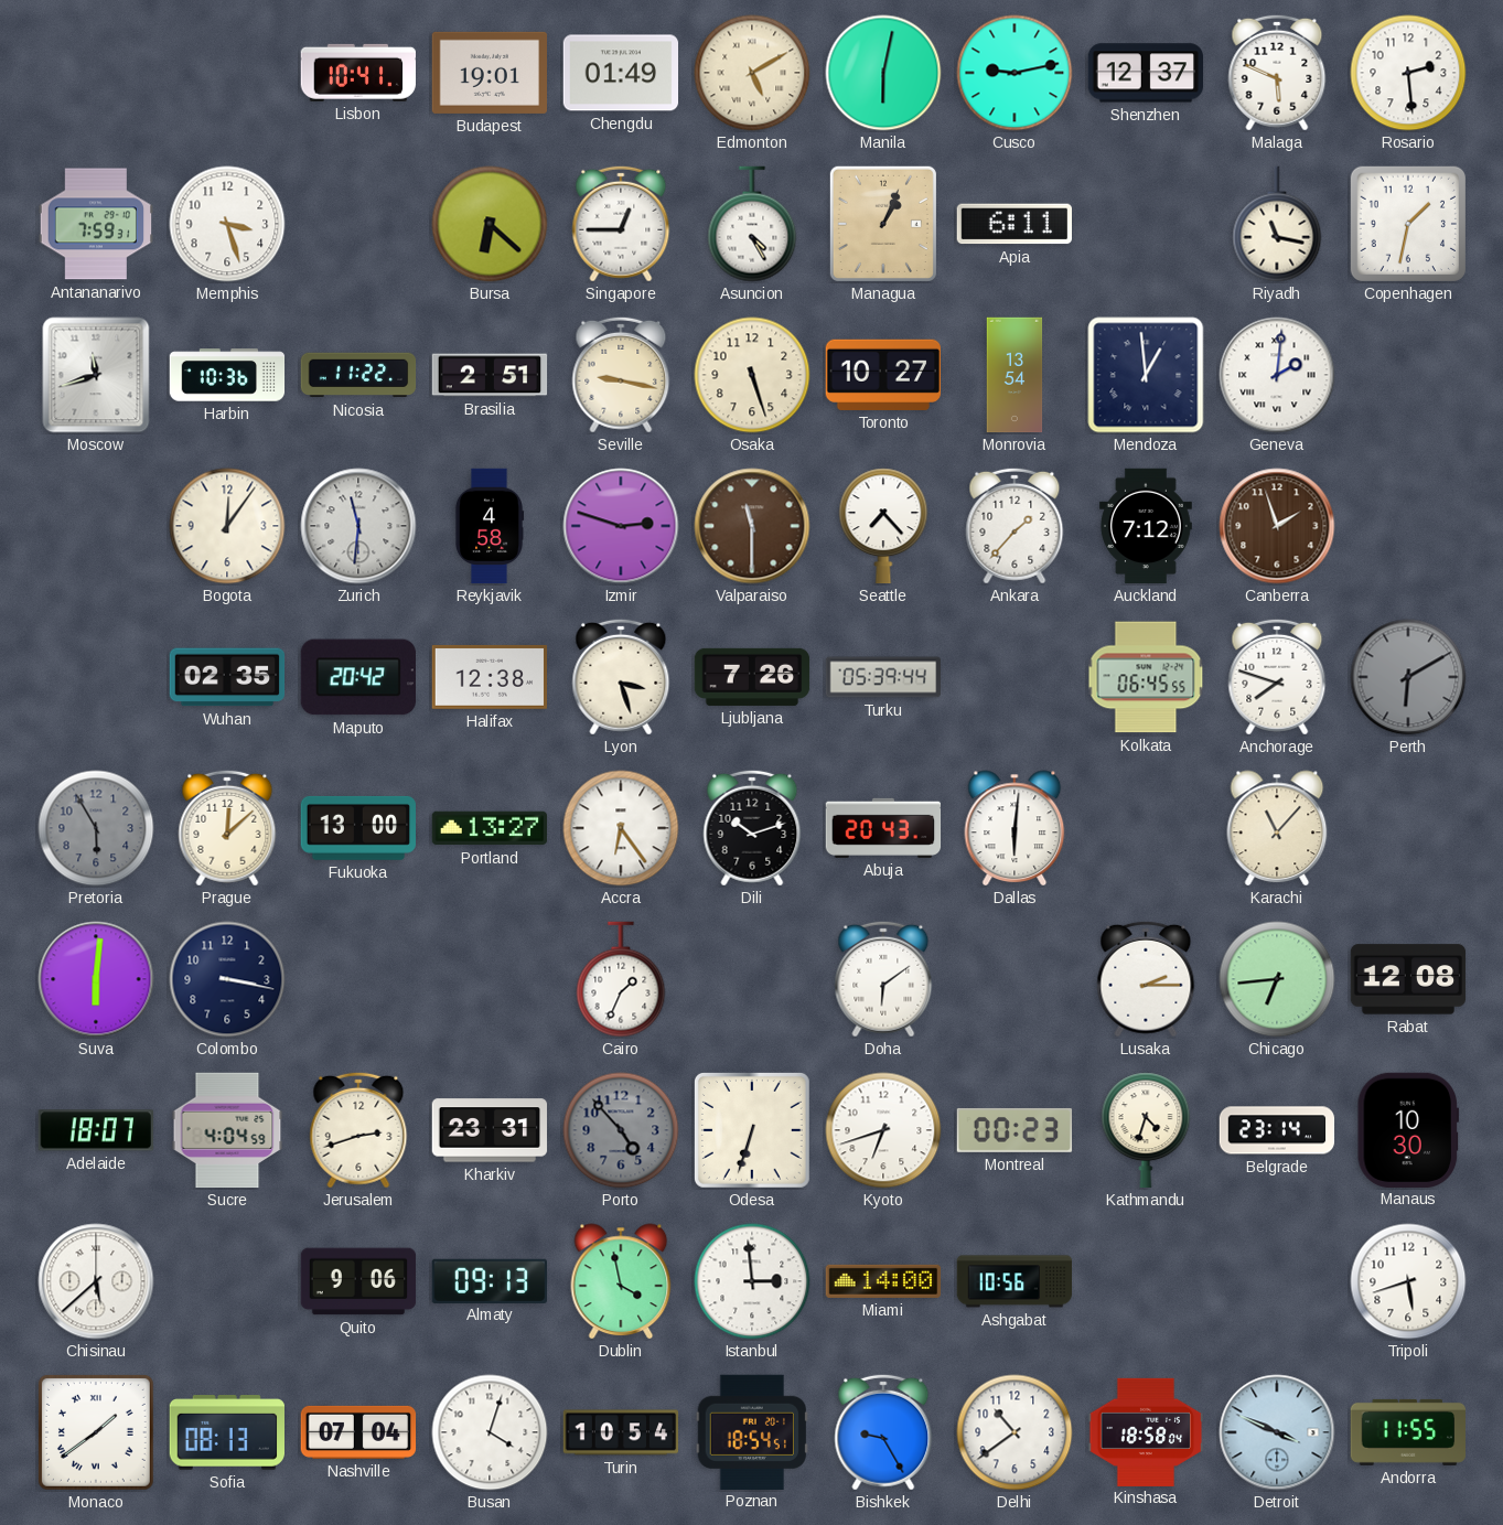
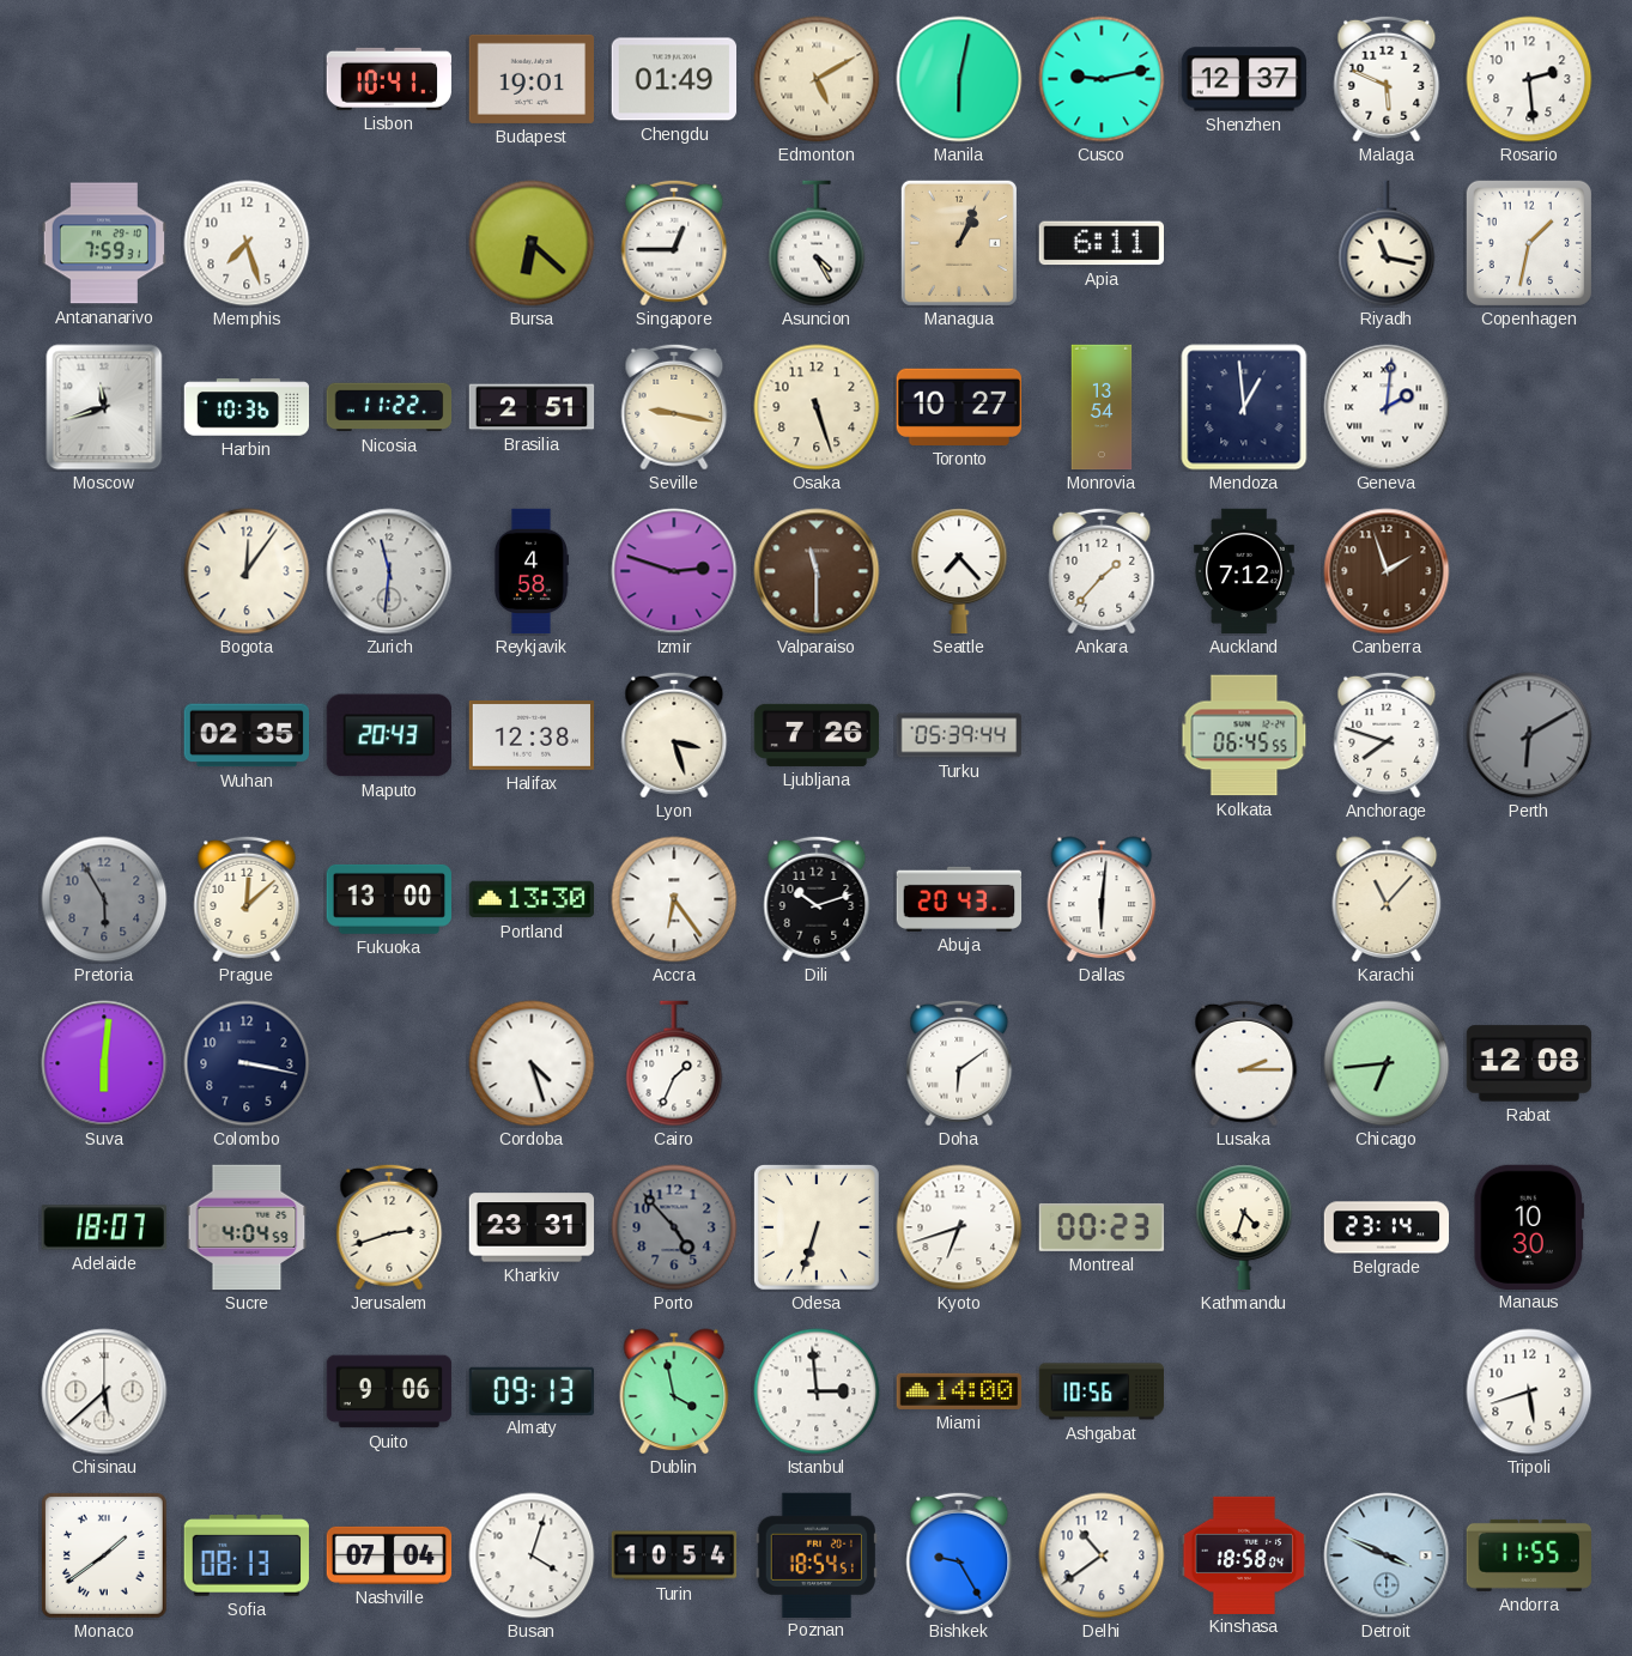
Memphis: 3:27 -> 7:27
Maputo: 20:42 -> 20:43
Portland: 13:27 -> 13:30
Cordoba: none -> 4:27
